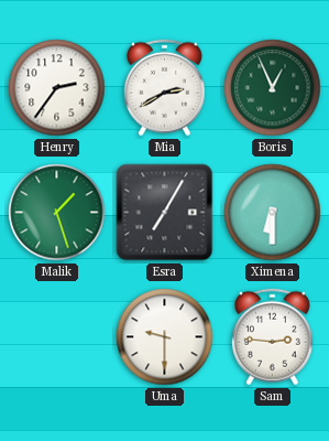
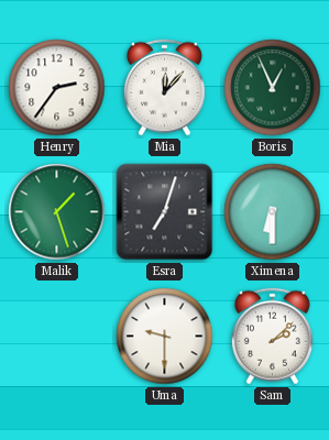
Mia: 2:40 -> 12:07
Esra: 7:05 -> 7:03
Sam: 2:46 -> 2:08
